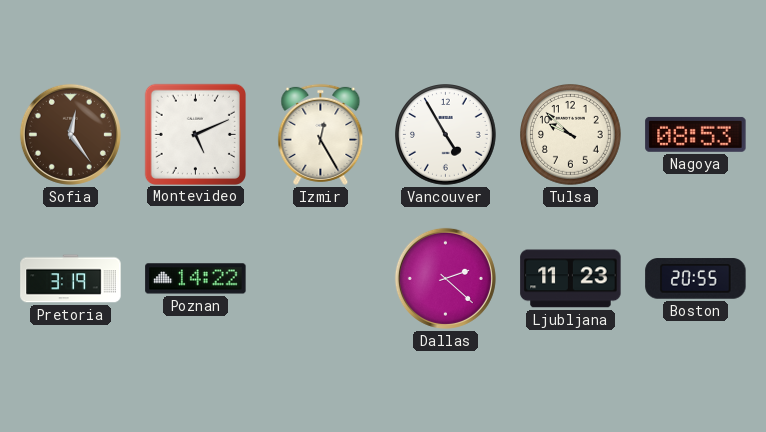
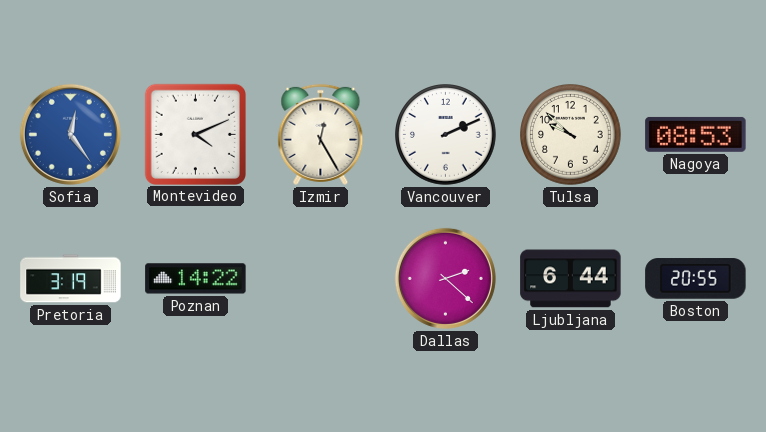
Sofia dial: brown -> blue
Montevideo: 5:11 -> 4:11
Vancouver: 4:55 -> 2:11
Ljubljana: 11:23 -> 6:44
